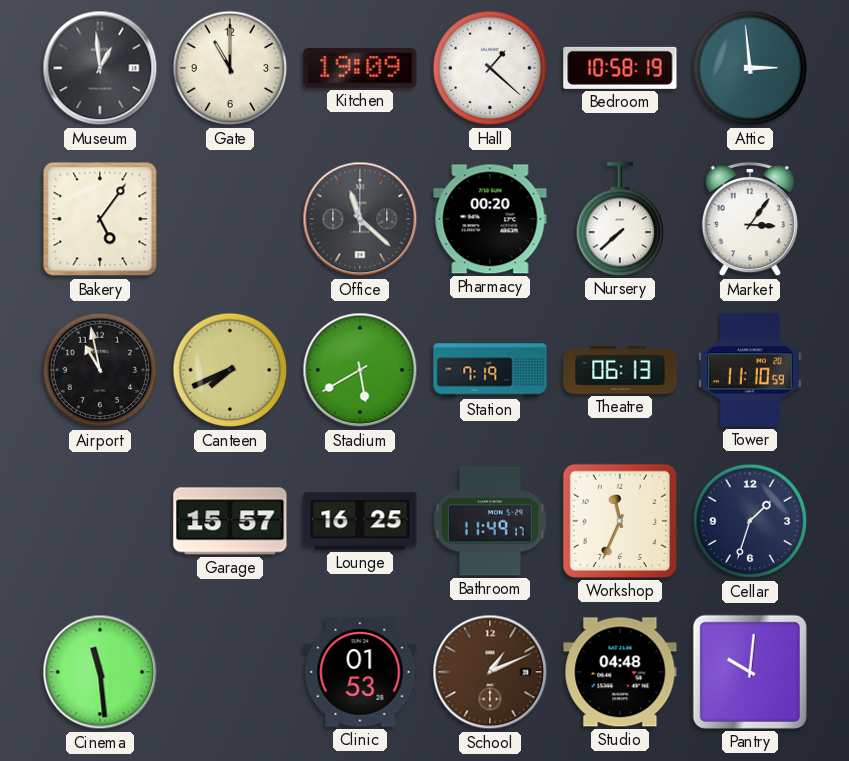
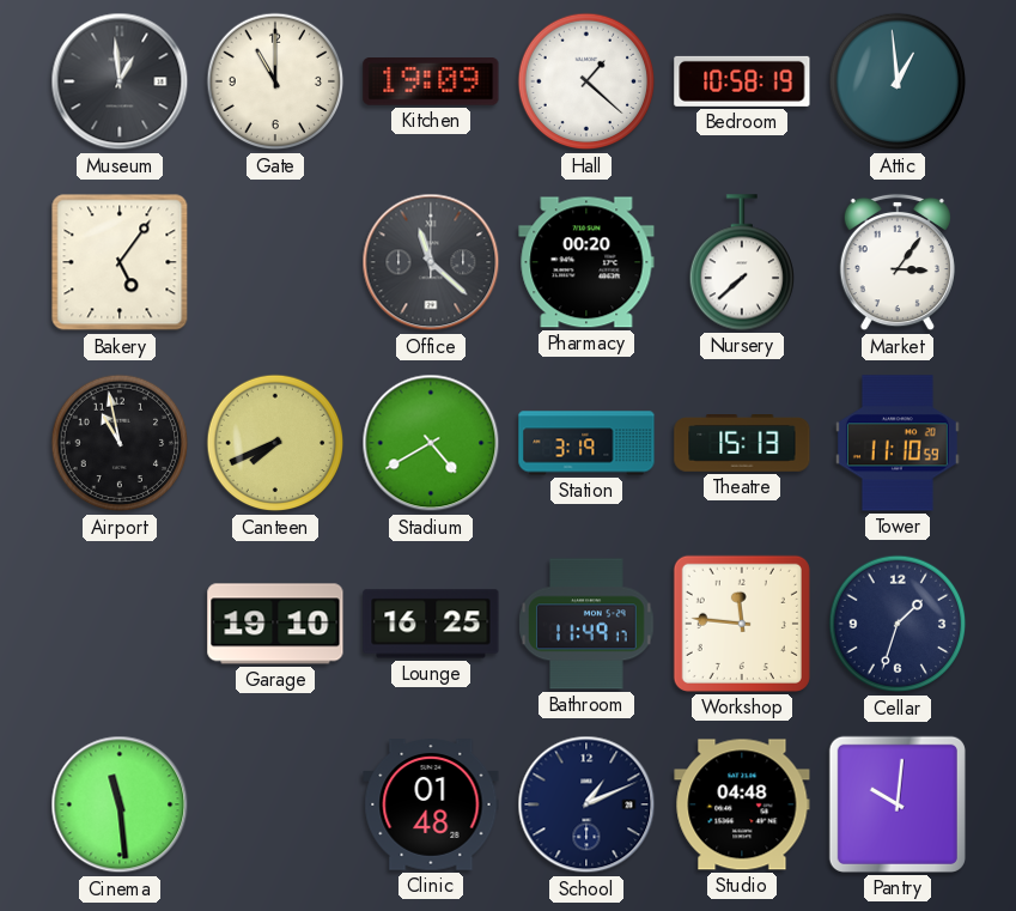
Attic: 2:59 -> 12:59
Stadium: 5:40 -> 4:40
Station: 7:19 -> 3:19
Theatre: 06:13 -> 15:13
Garage: 15:57 -> 19:10
Workshop: 11:34 -> 11:46
Clinic: 01:53 -> 01:48
School dial: brown -> navy
